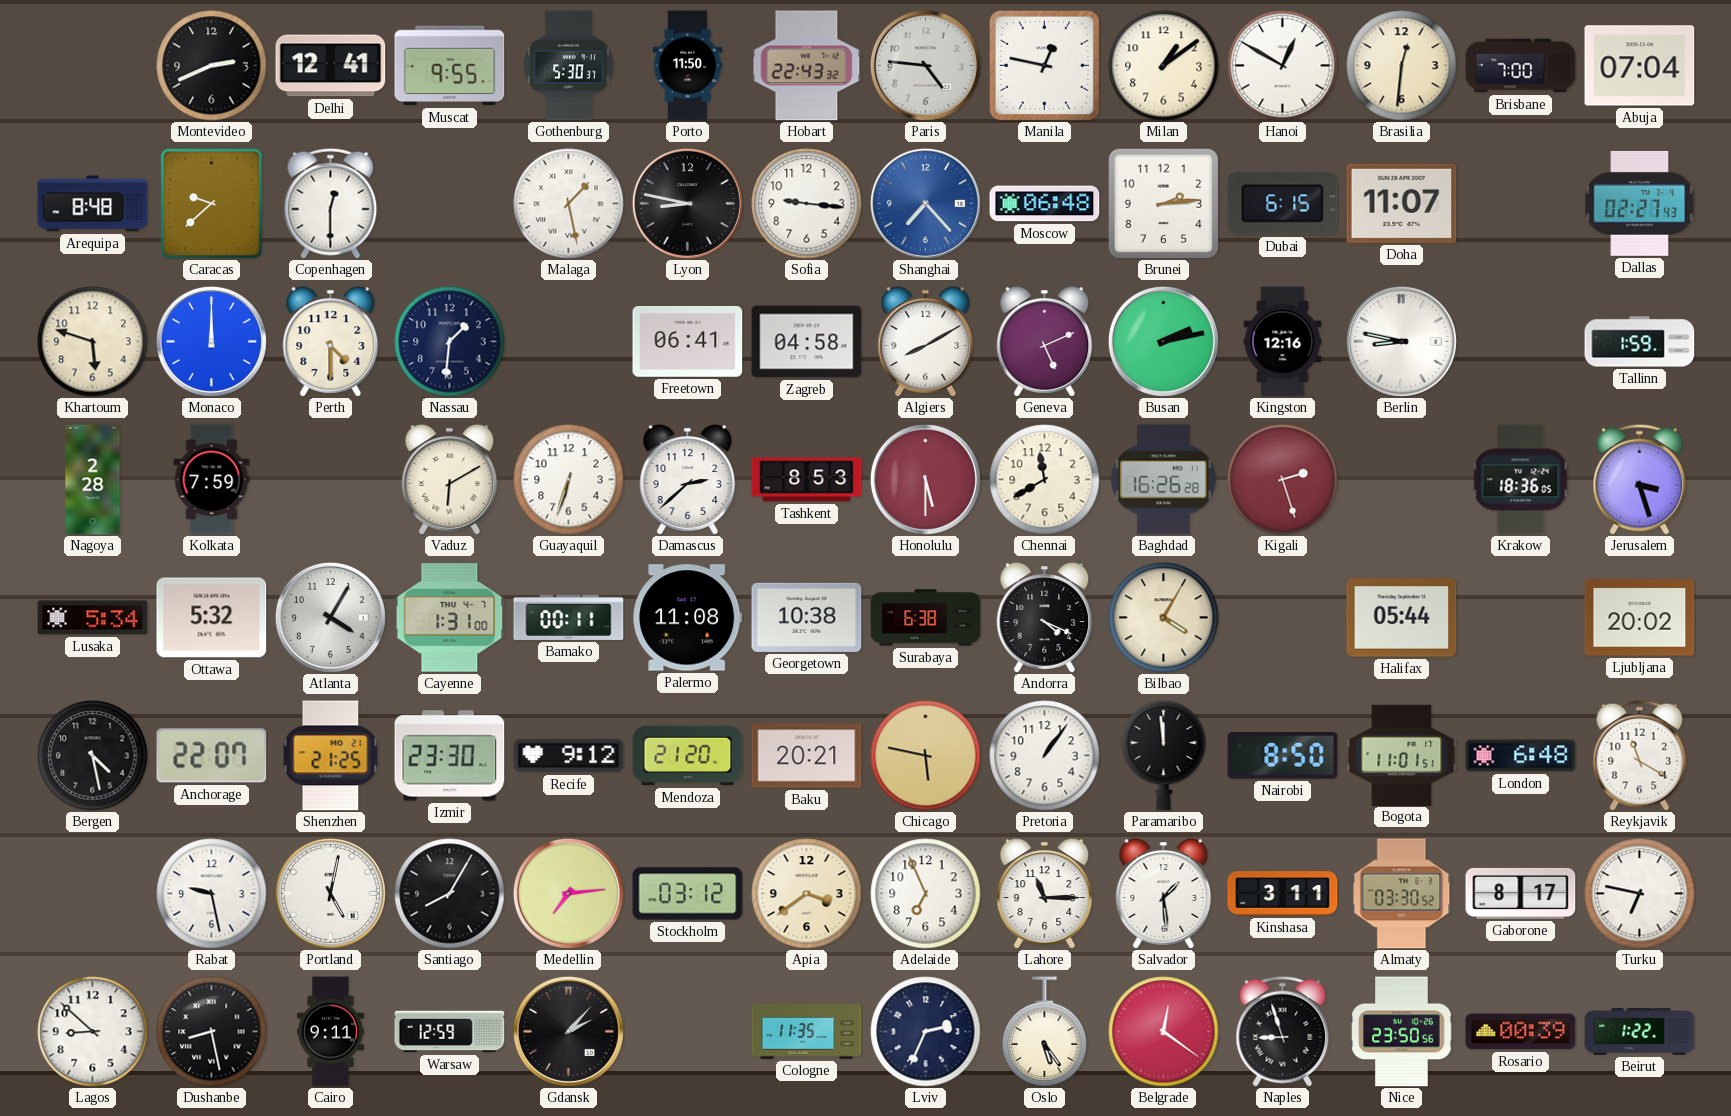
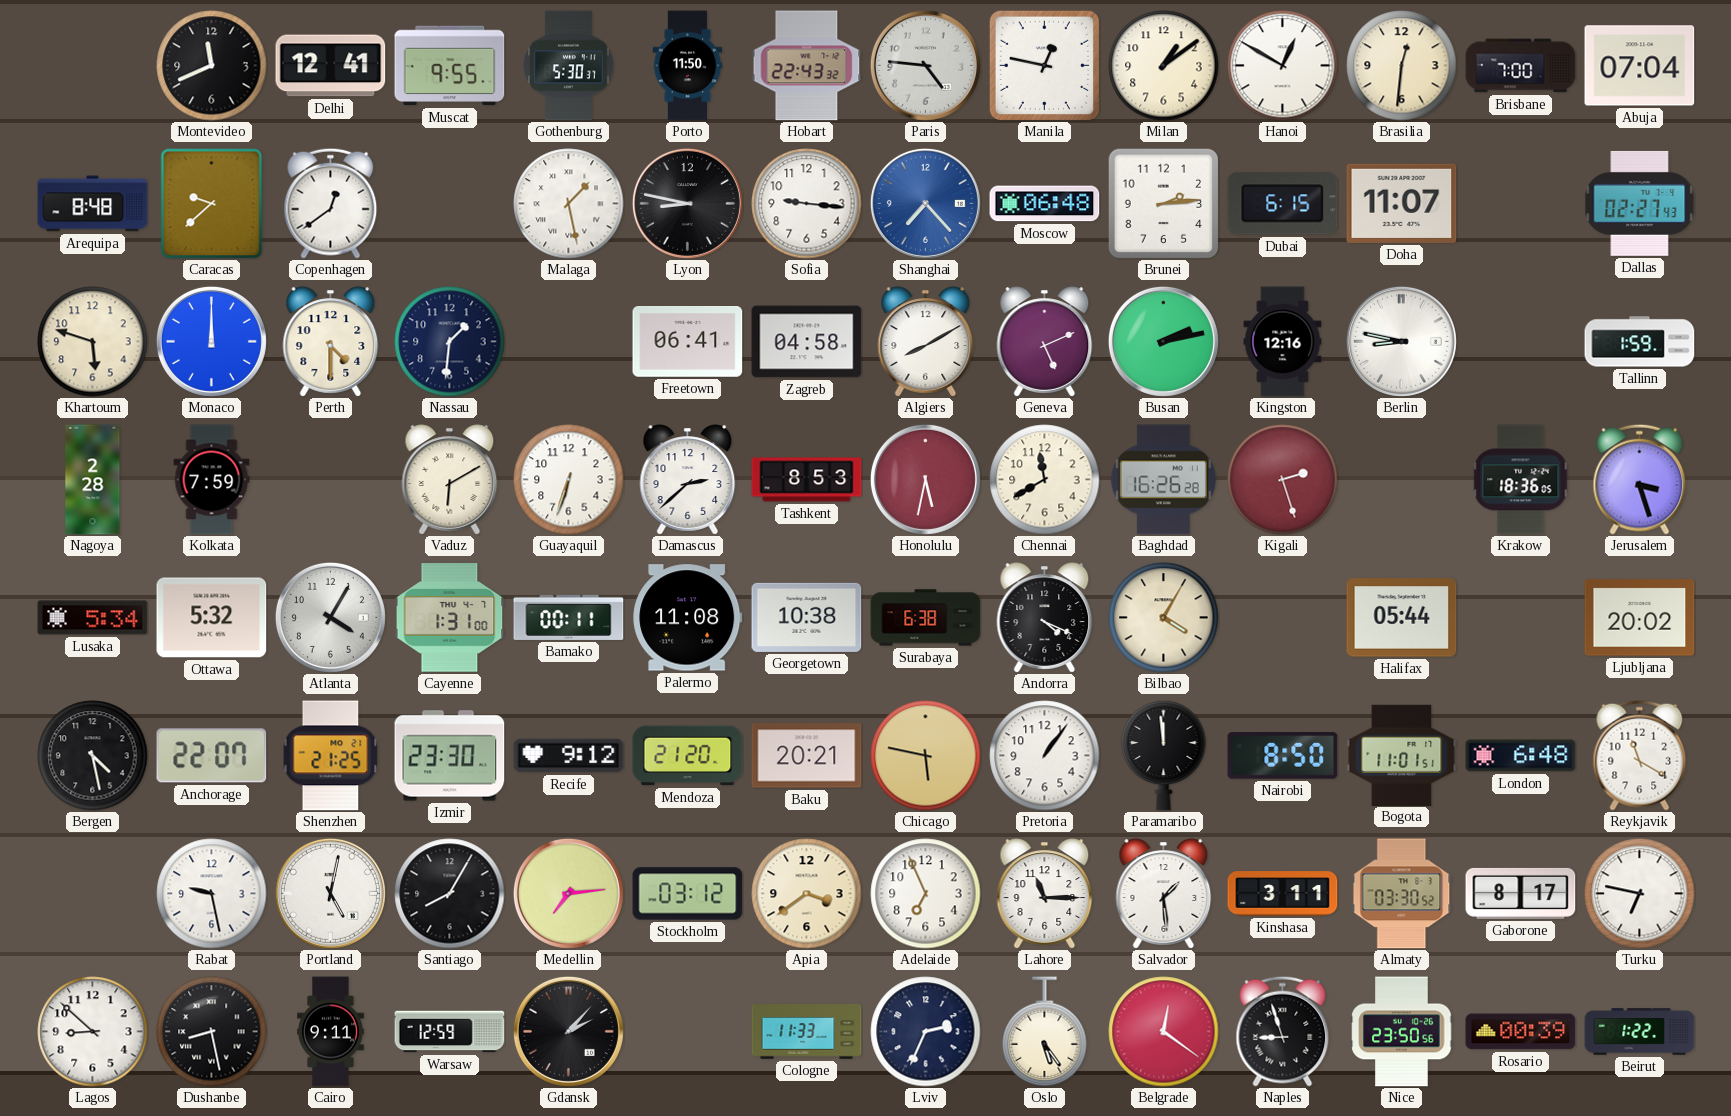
Montevideo: 2:41 -> 11:41
Copenhagen: 12:30 -> 12:39
Honolulu: 5:30 -> 5:32
Cologne: 11:35 -> 11:33
